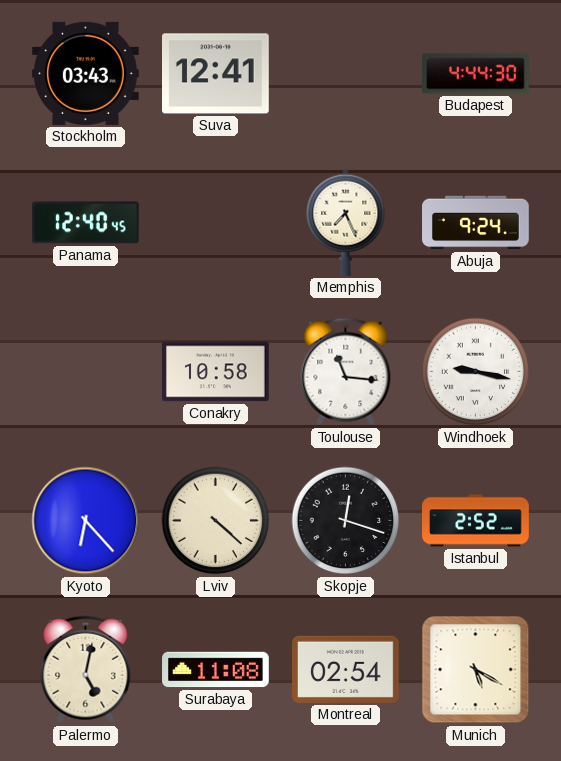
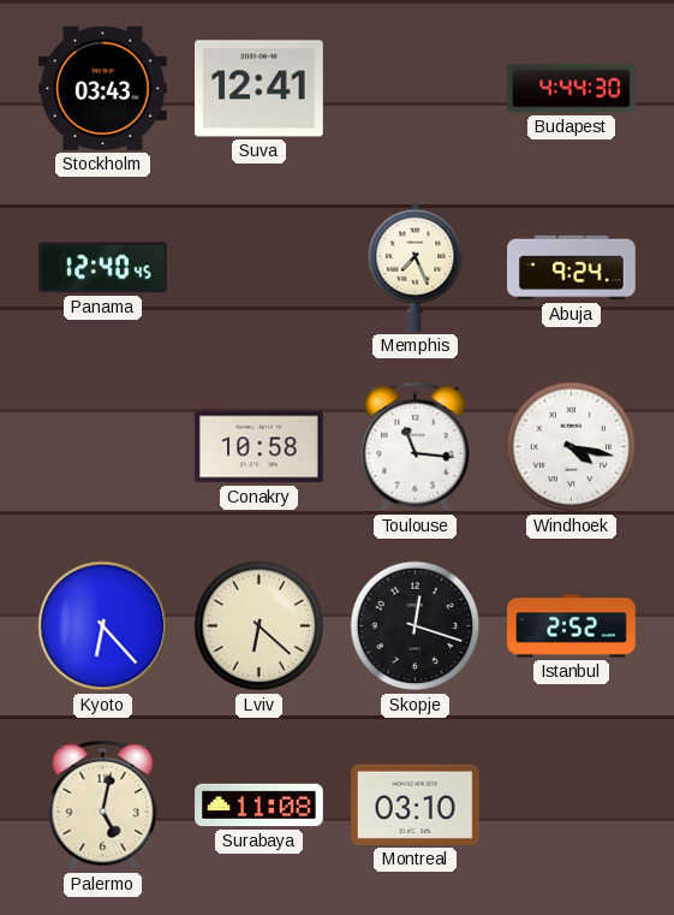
Windhoek: 9:17 -> 4:17
Lviv: 4:22 -> 6:22
Montreal: 02:54 -> 03:10
Munich: 5:20 -> none
